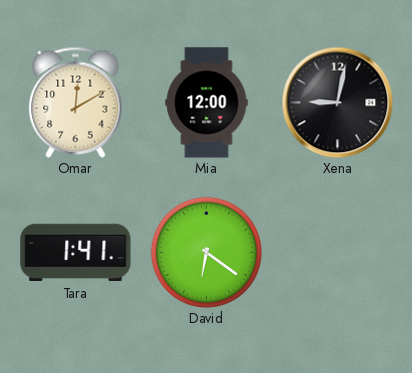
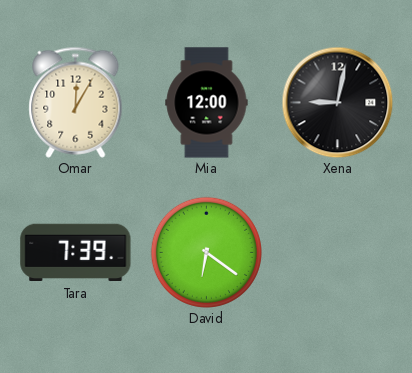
Omar: 12:10 -> 12:05
Tara: 1:41 -> 7:39
